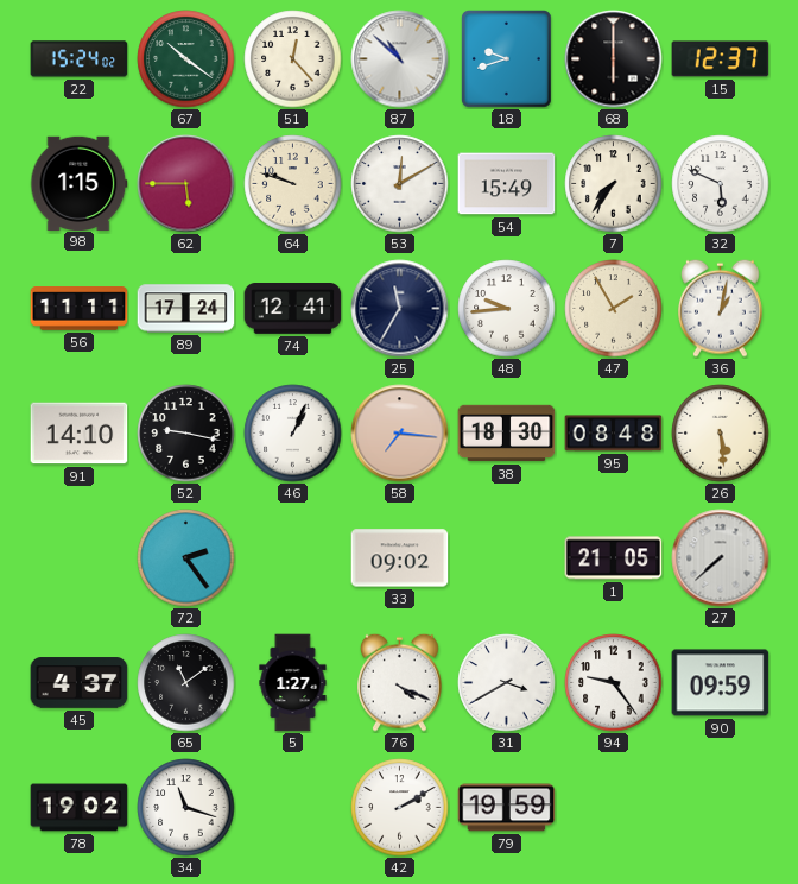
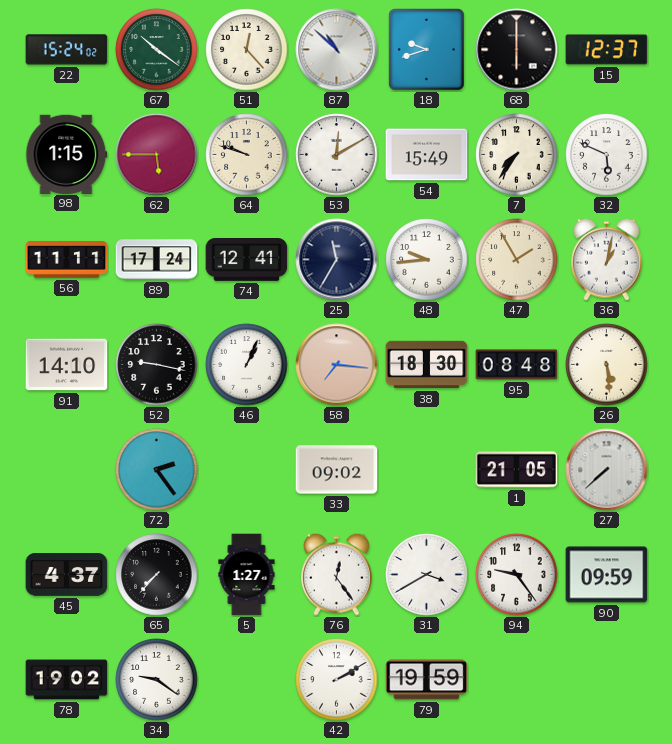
65: 11:09 -> 7:37
76: 4:19 -> 12:24
34: 11:18 -> 9:21
